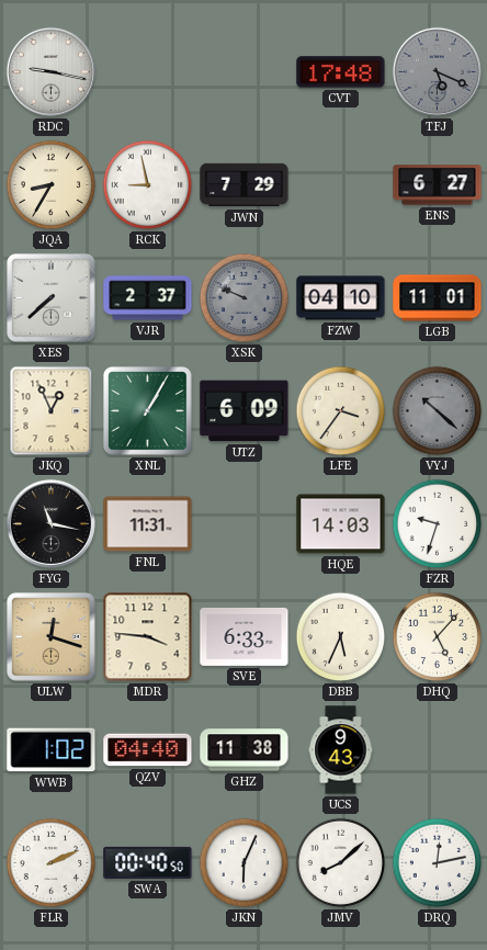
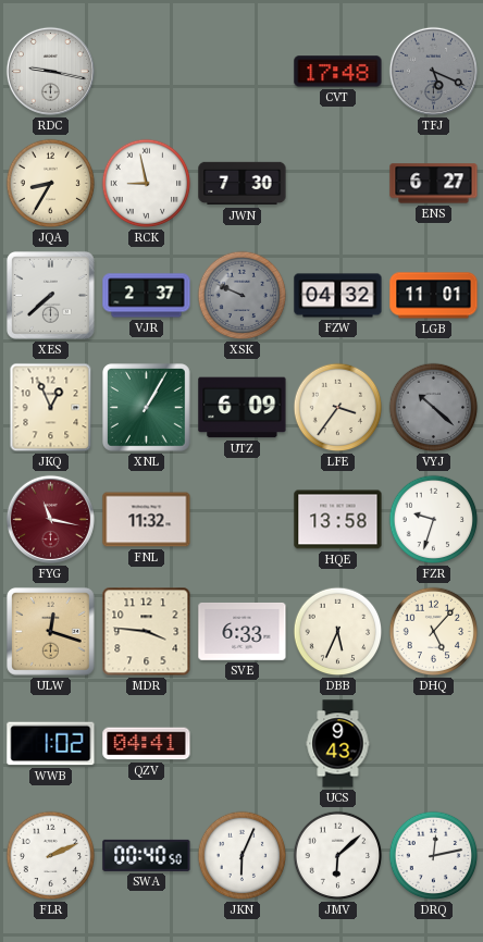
JWN: 7:29 -> 7:30
FZW: 04:10 -> 04:32
FYG dial: black -> burgundy
FNL: 11:31 -> 11:32
HQE: 14:03 -> 13:58
QZV: 04:40 -> 04:41
GHZ: 11:38 -> none
JMV: 8:08 -> 6:08
